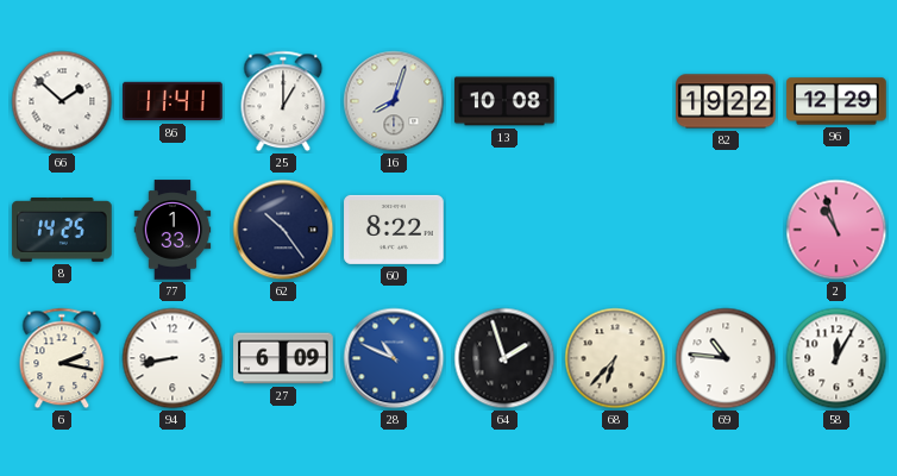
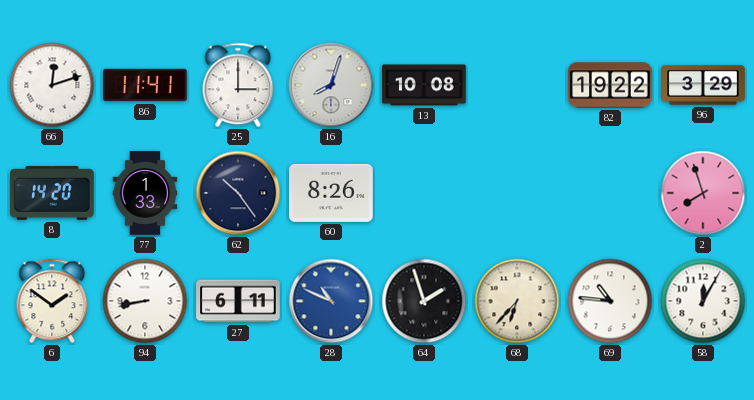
66: 1:52 -> 12:12
25: 1:00 -> 3:00
96: 12:29 -> 3:29
8: 14:25 -> 14:20
60: 8:22 -> 8:26
2: 10:57 -> 7:57
6: 2:17 -> 1:51
27: 6:09 -> 6:11
